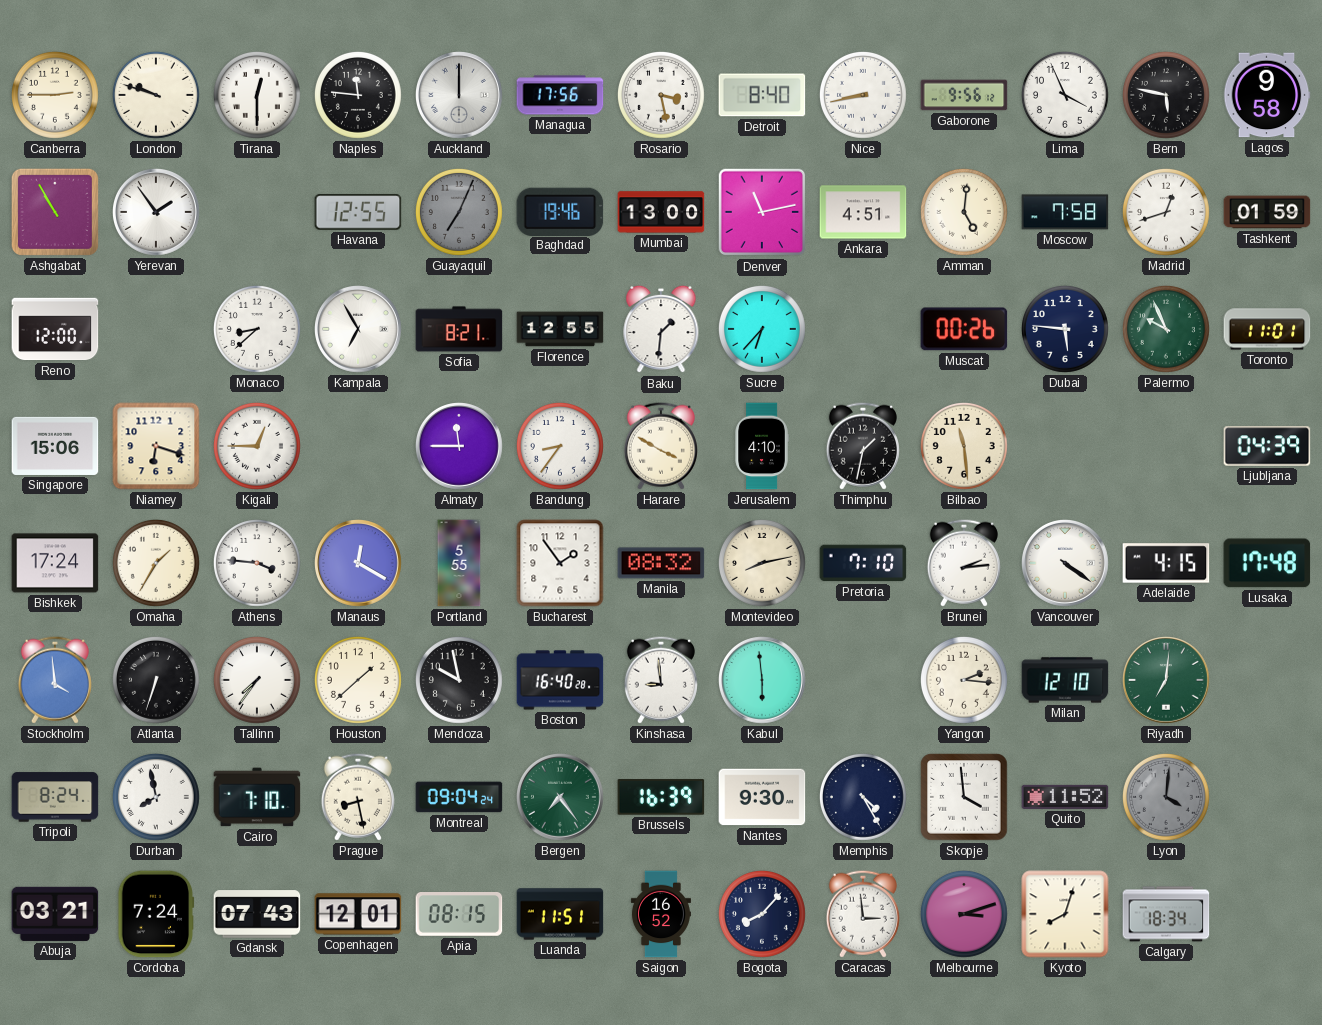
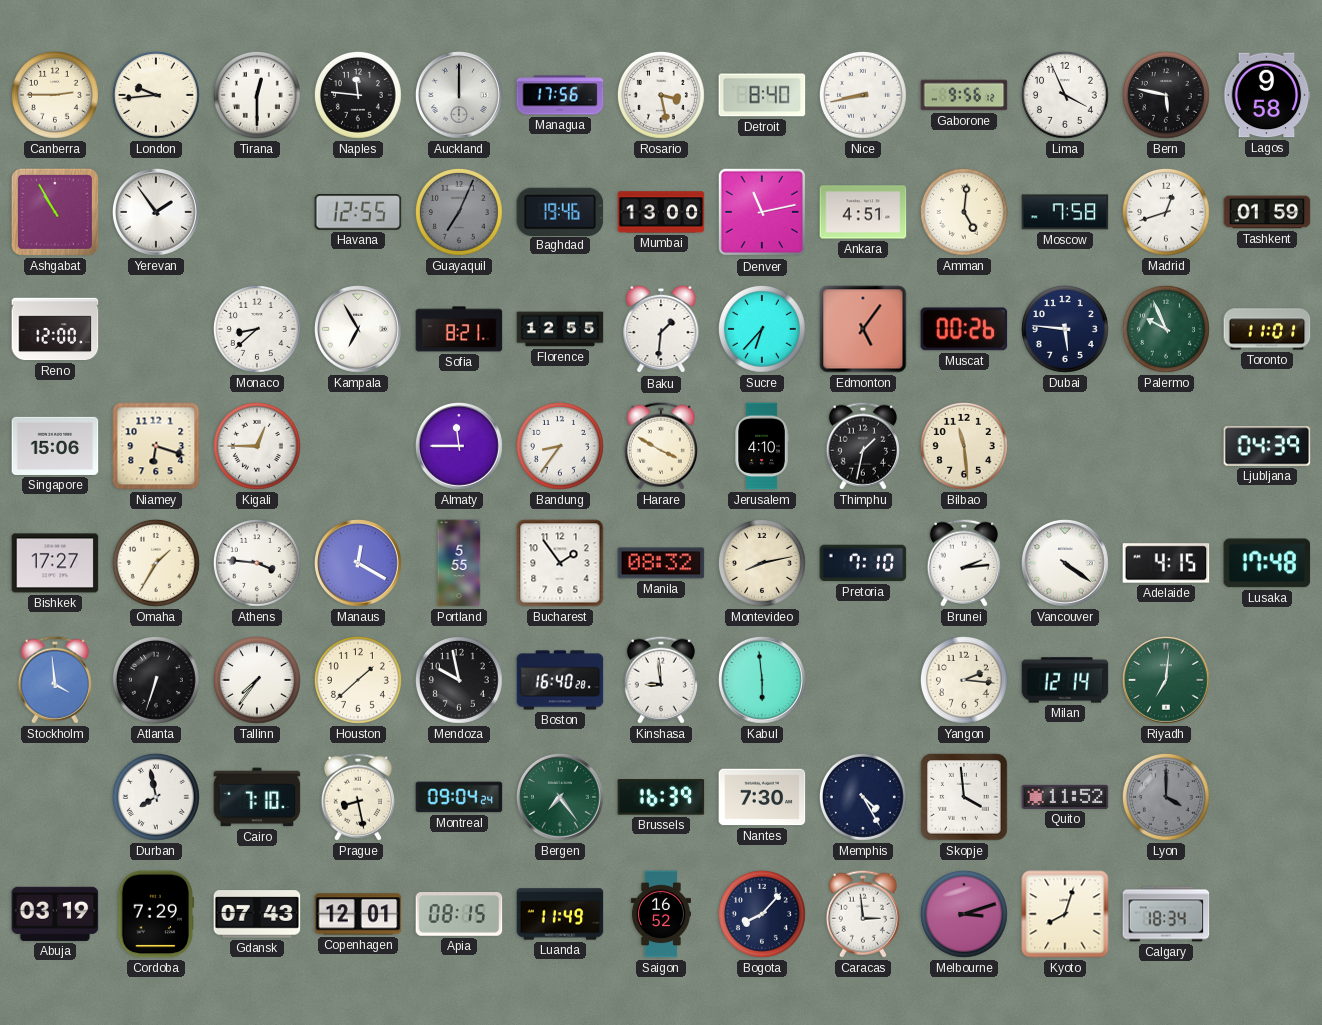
London: 9:48 -> 9:44
Edmonton: none -> 5:06
Bishkek: 17:24 -> 17:27
Milan: 12:10 -> 12:14
Tripoli: 8:24 -> none
Nantes: 9:30 -> 7:30
Lyon: 4:01 -> 4:00
Abuja: 03:21 -> 03:19
Cordoba: 7:24 -> 7:29
Luanda: 11:51 -> 11:49
